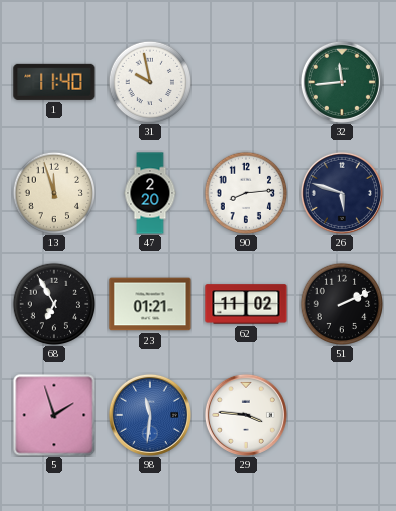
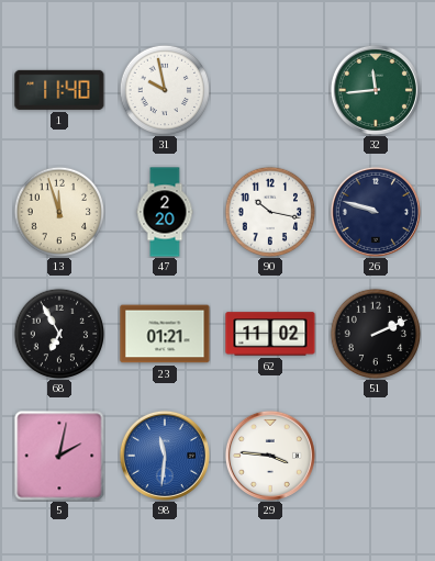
90: 8:14 -> 10:17
26: 5:48 -> 9:48
5: 1:57 -> 2:02
